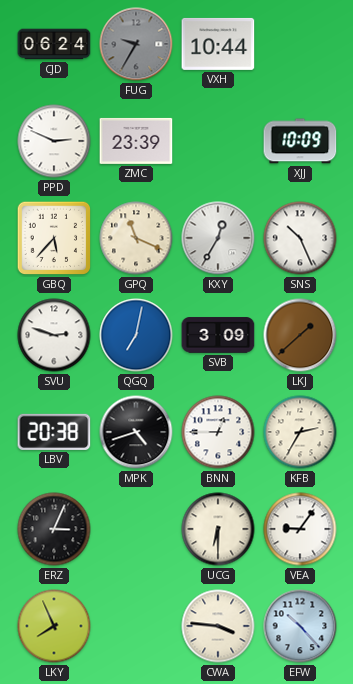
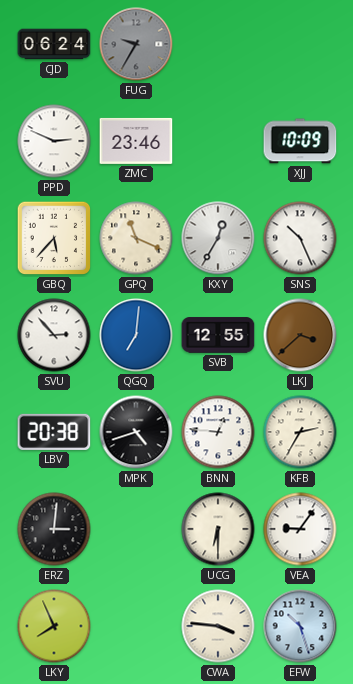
VXH: 10:44 -> none
ZMC: 23:39 -> 23:46
SVU: 2:48 -> 2:53
QGQ: 7:02 -> 7:01
SVB: 3:09 -> 12:55
LKJ: 1:38 -> 3:38
BNN: 12:45 -> 12:46
ERZ: 3:04 -> 3:01
EFW: 10:23 -> 10:27
